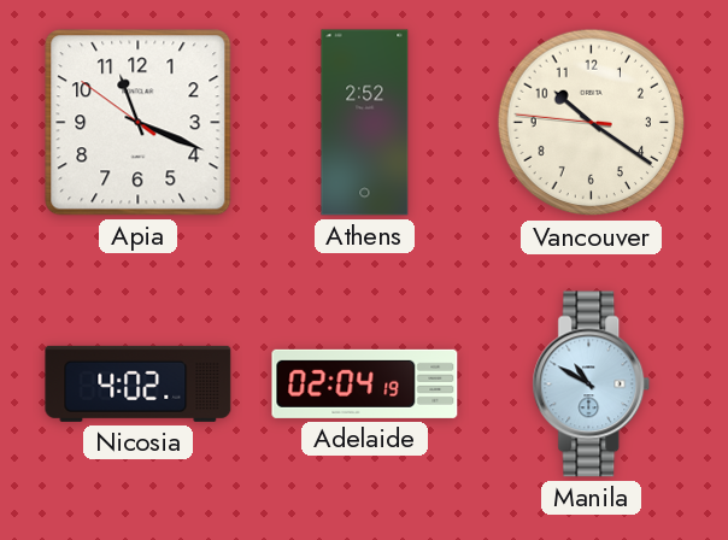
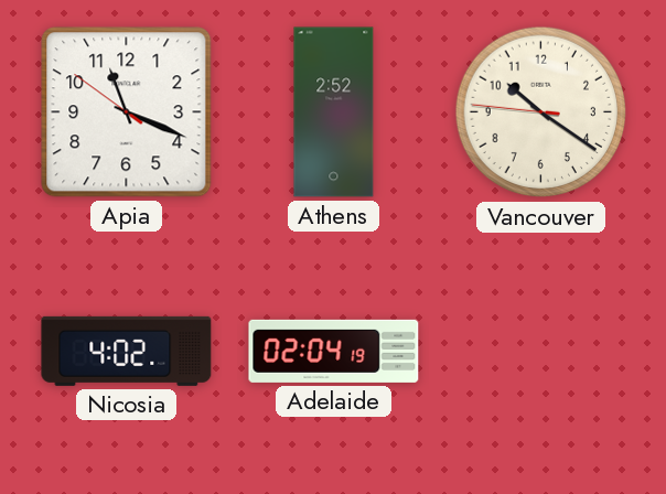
Manila: 10:50 -> none
